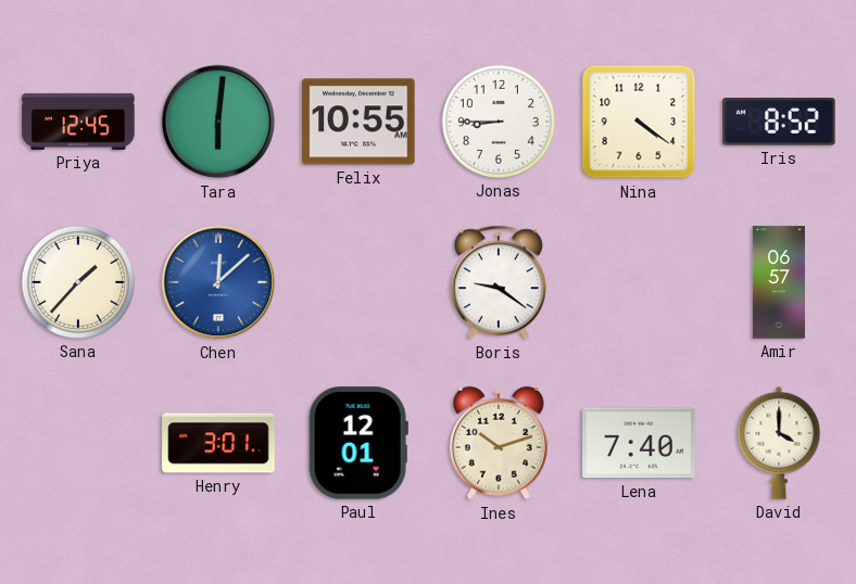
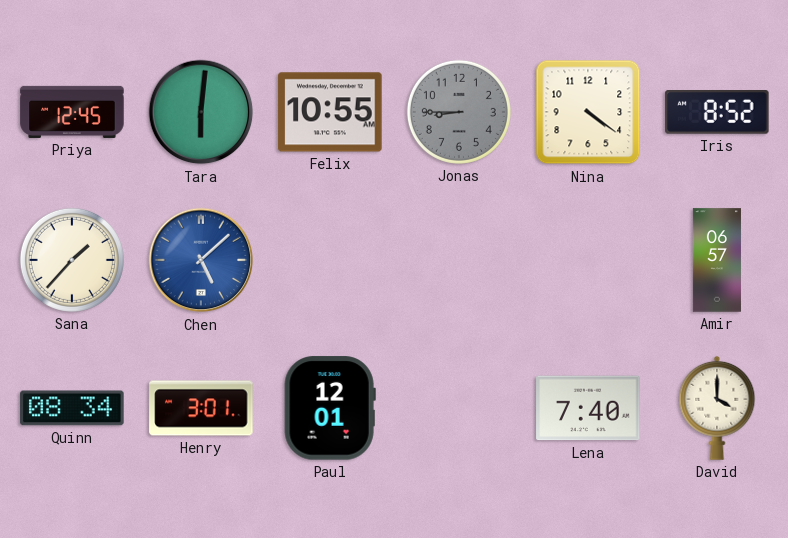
Jonas dial: white -> grey
Chen: 12:08 -> 5:08
Boris: 9:21 -> none
Quinn: none -> 08:34
Ines: 10:12 -> none
